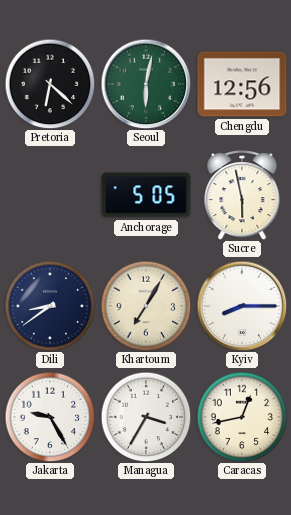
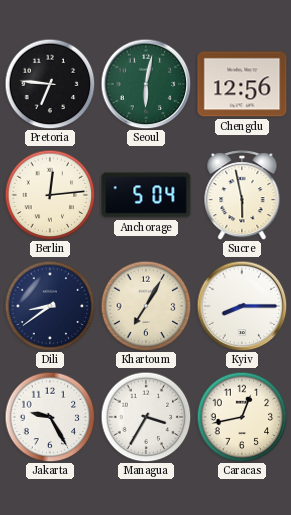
Pretoria: 6:22 -> 6:46
Berlin: none -> 12:14
Anchorage: 5:05 -> 5:04
